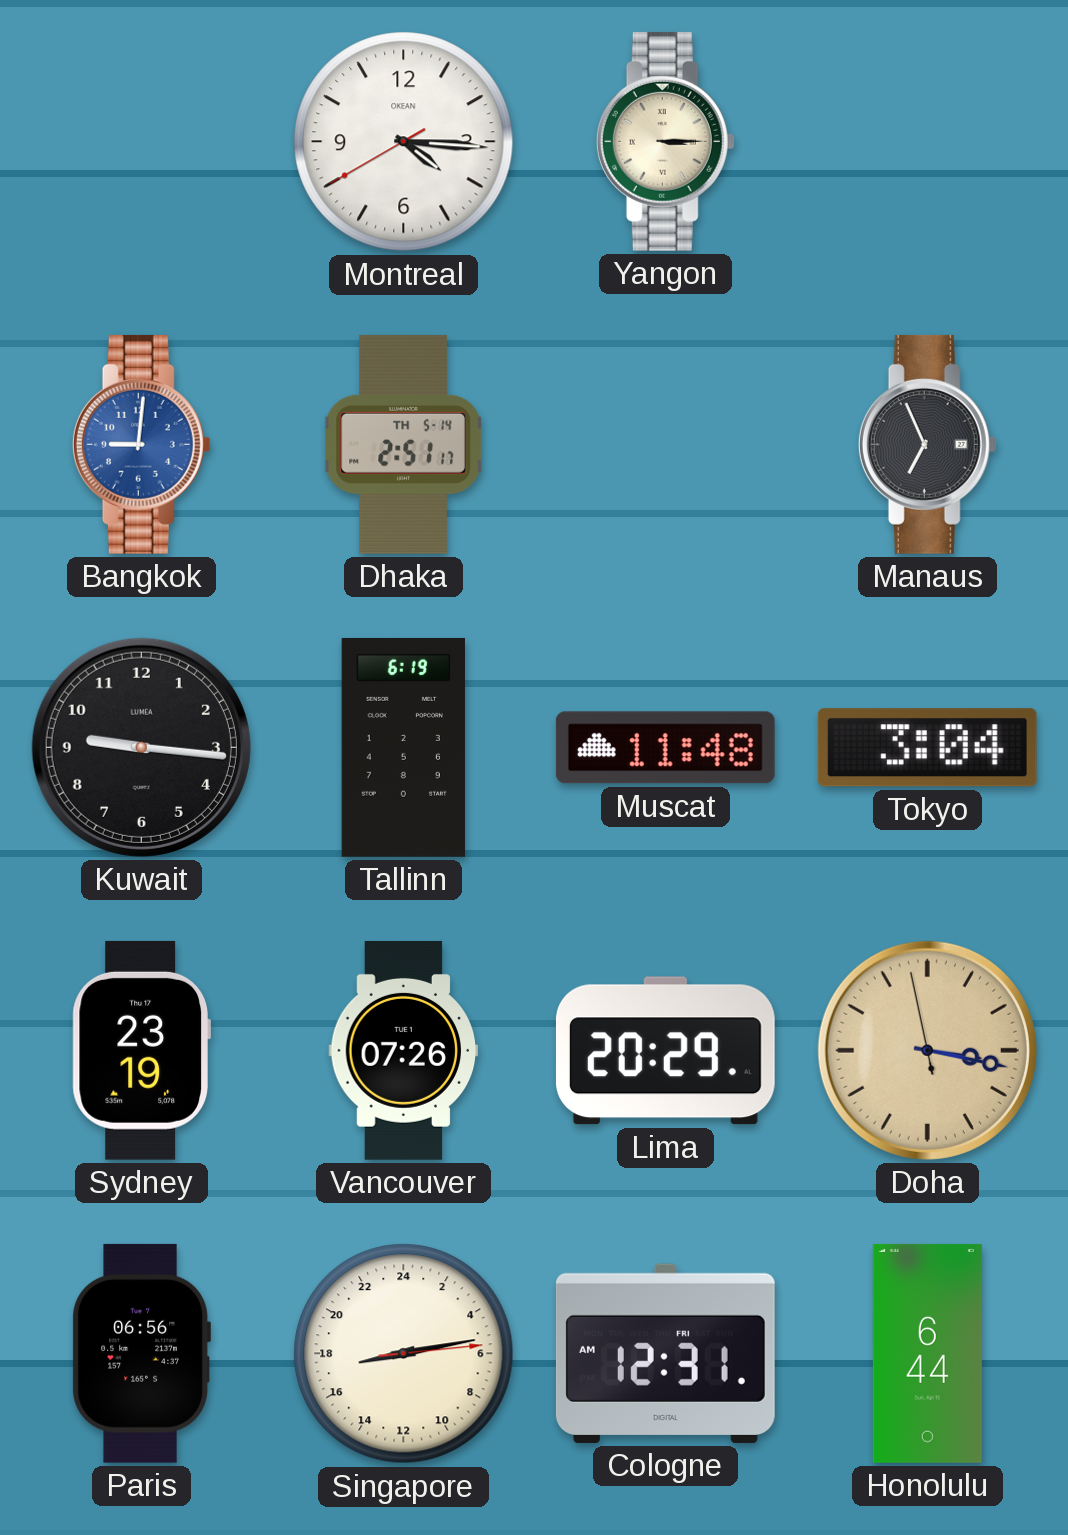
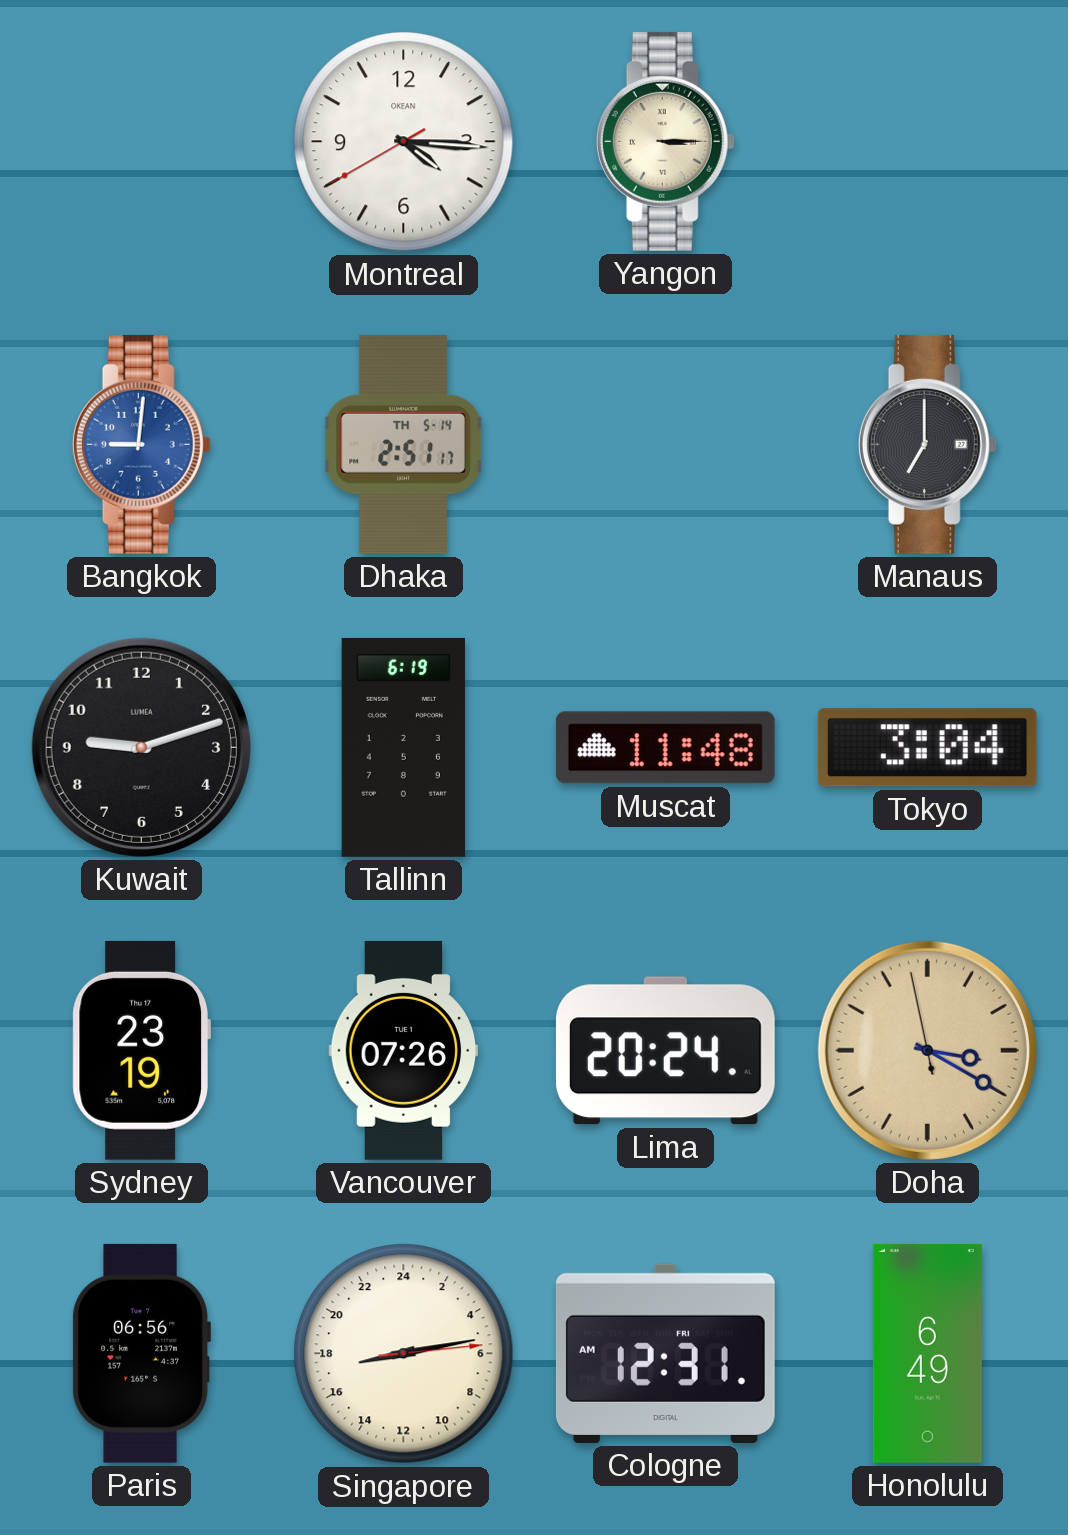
Manaus: 6:56 -> 7:00
Kuwait: 9:16 -> 9:12
Lima: 20:29 -> 20:24
Doha: 3:16 -> 3:19
Honolulu: 6:44 -> 6:49
